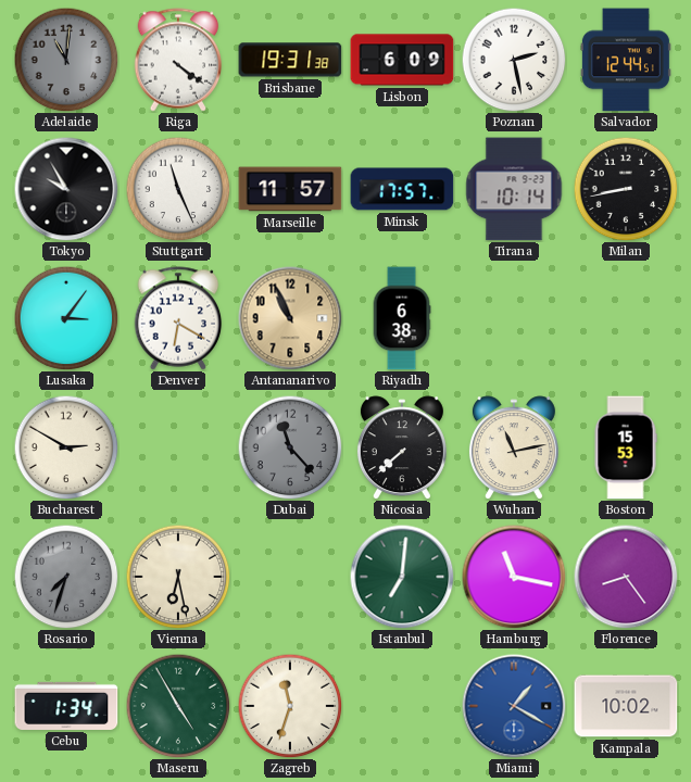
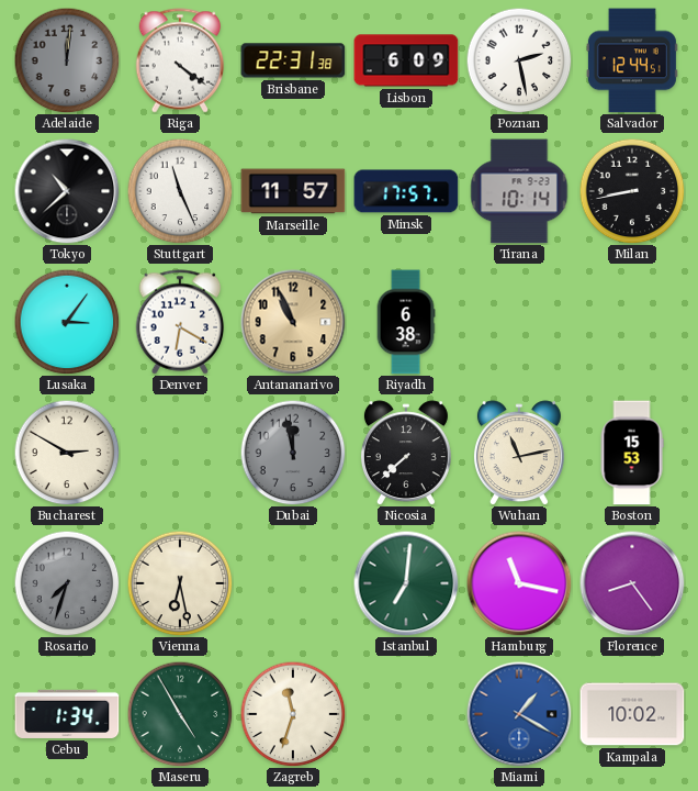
Adelaide: 11:01 -> 12:01
Brisbane: 19:31 -> 22:31
Tokyo: 9:55 -> 10:38
Dubai: 11:23 -> 11:58
